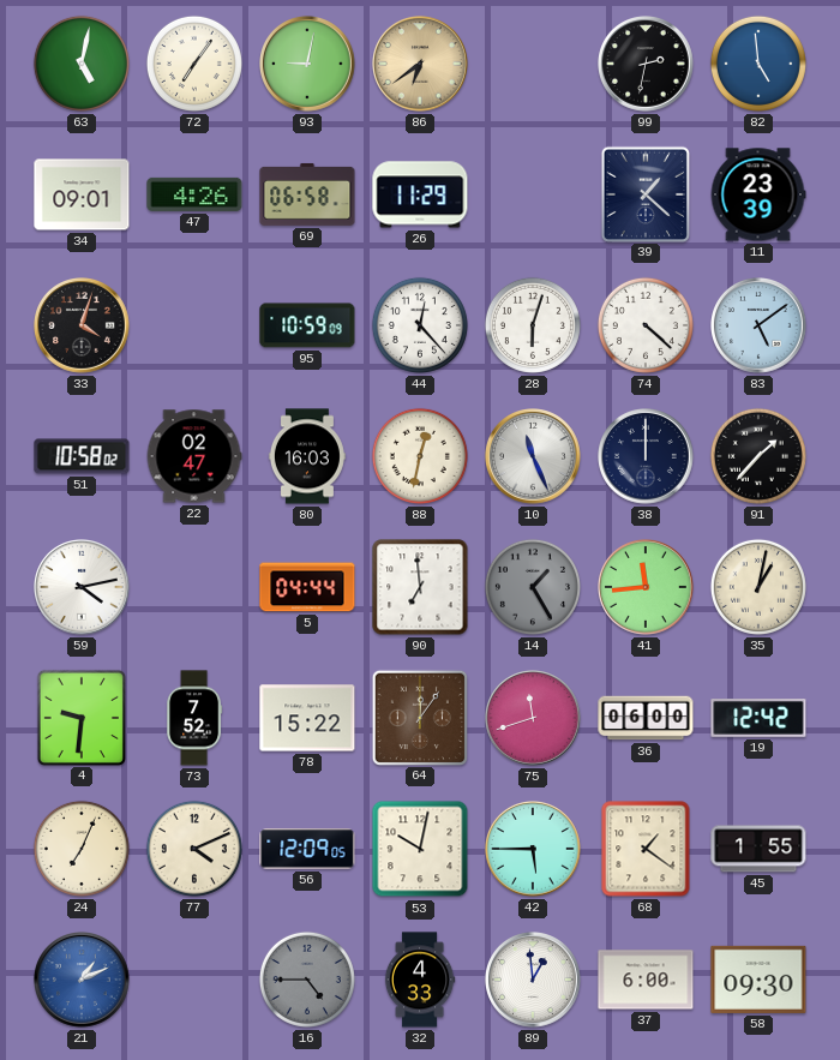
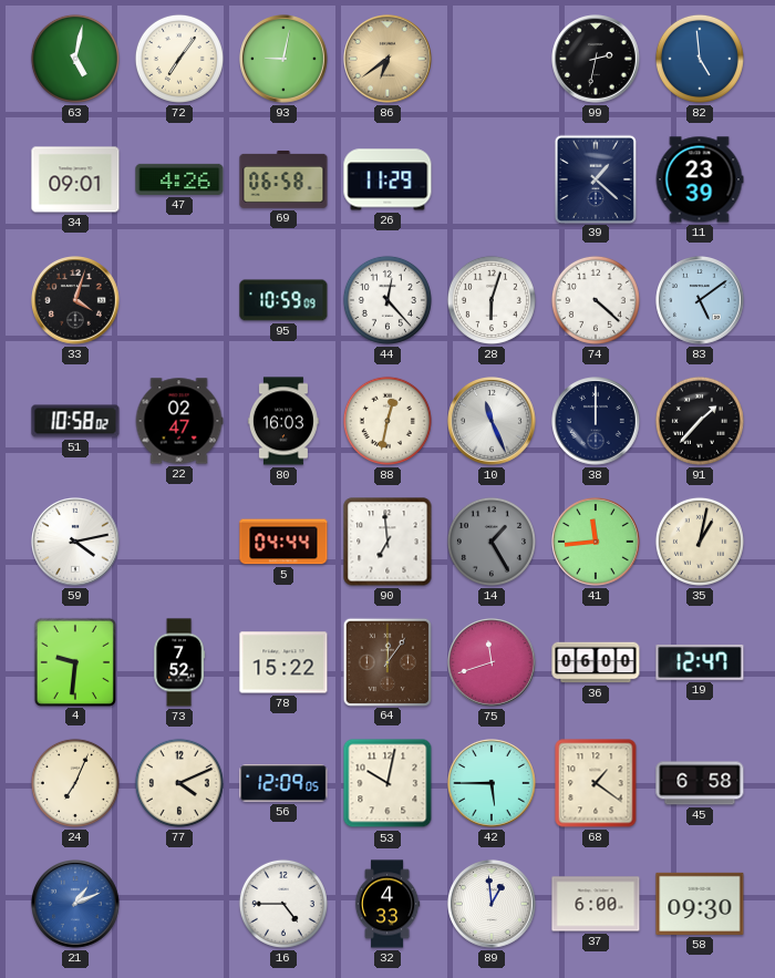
19: 12:42 -> 12:47
45: 1:55 -> 6:58
16 dial: grey -> white
